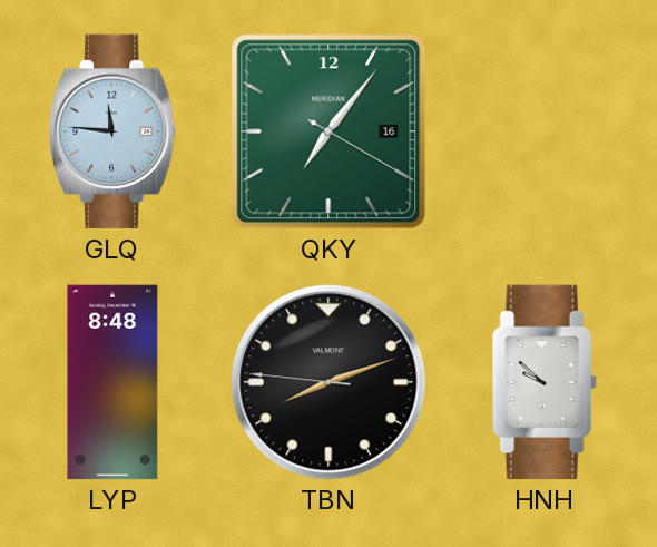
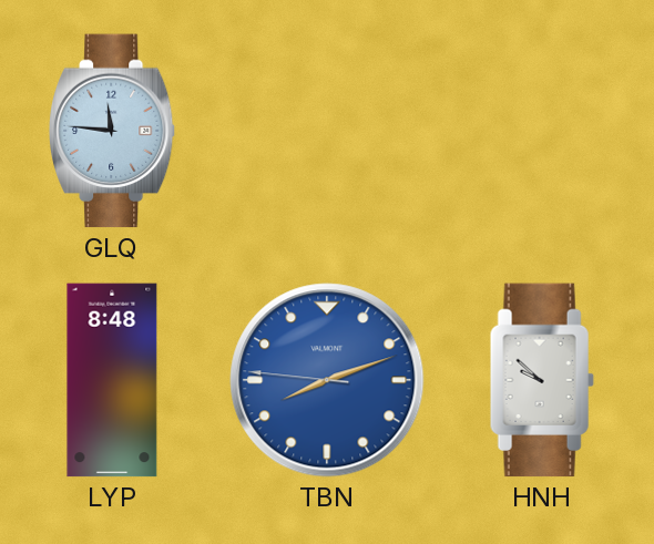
QKY: 7:06 -> none
TBN dial: black -> blue
